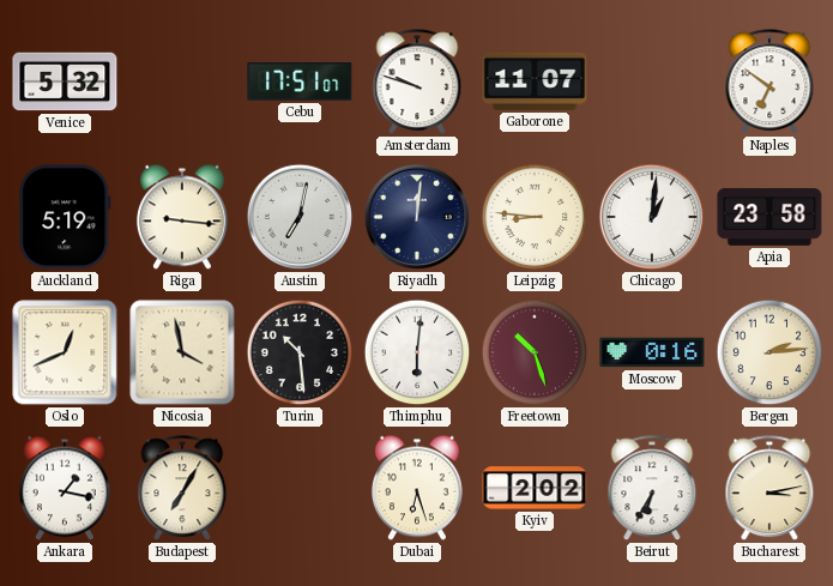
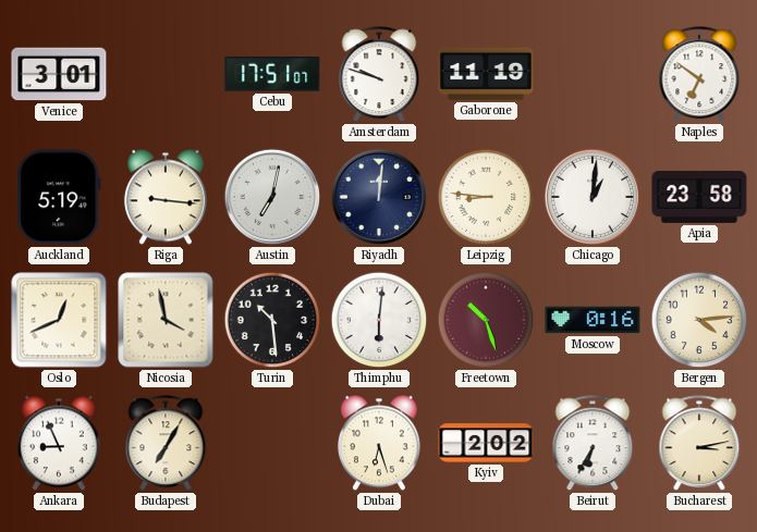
Venice: 5:32 -> 3:01
Gaborone: 11:07 -> 11:19
Bergen: 2:14 -> 4:14
Ankara: 1:17 -> 8:56
